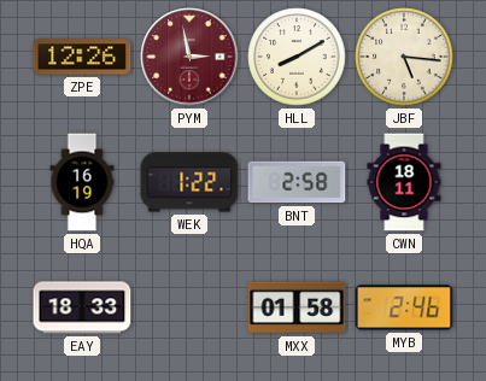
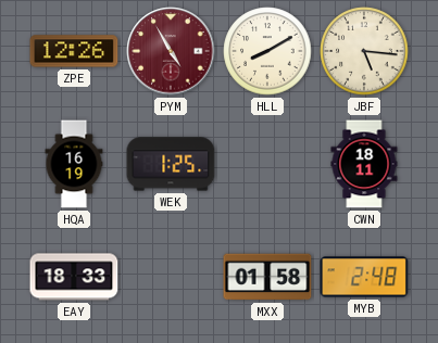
PYM: 2:58 -> 4:55
WEK: 1:22 -> 1:25
BNT: 2:58 -> none
MYB: 2:46 -> 2:48
